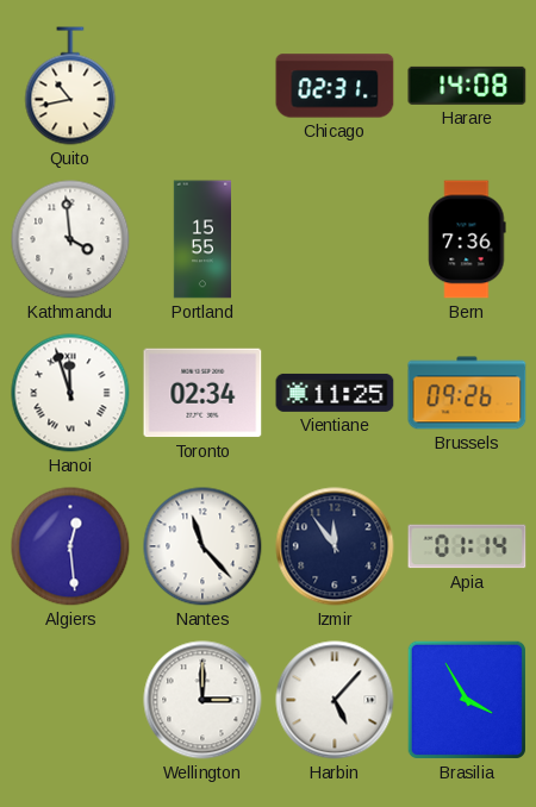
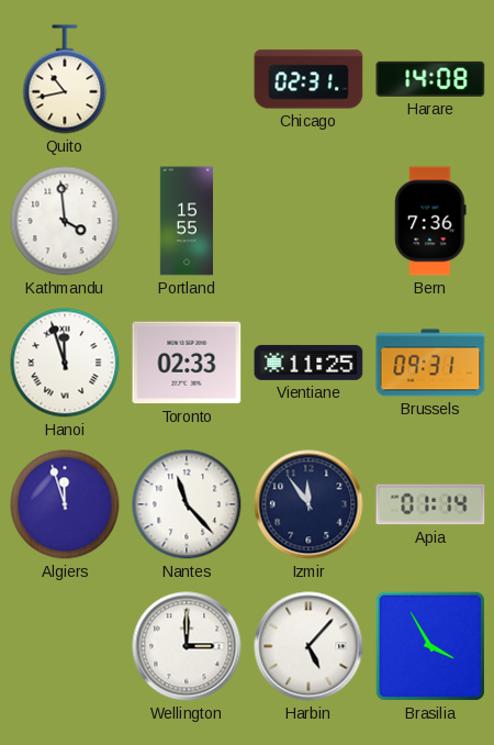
Toronto: 02:34 -> 02:33
Brussels: 09:26 -> 09:31
Algiers: 12:29 -> 11:57
